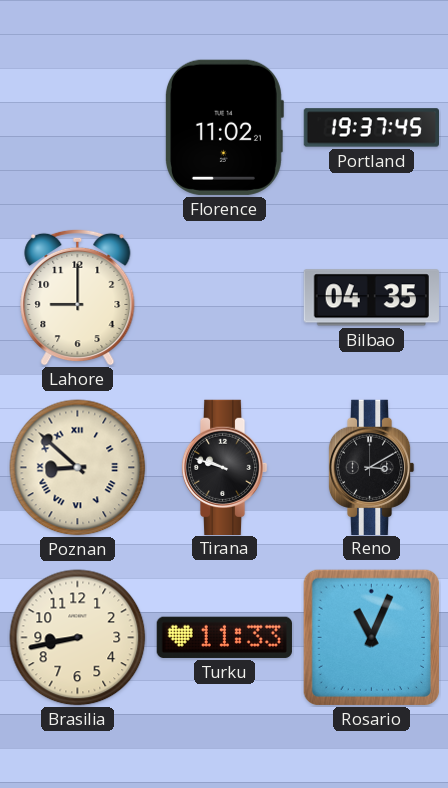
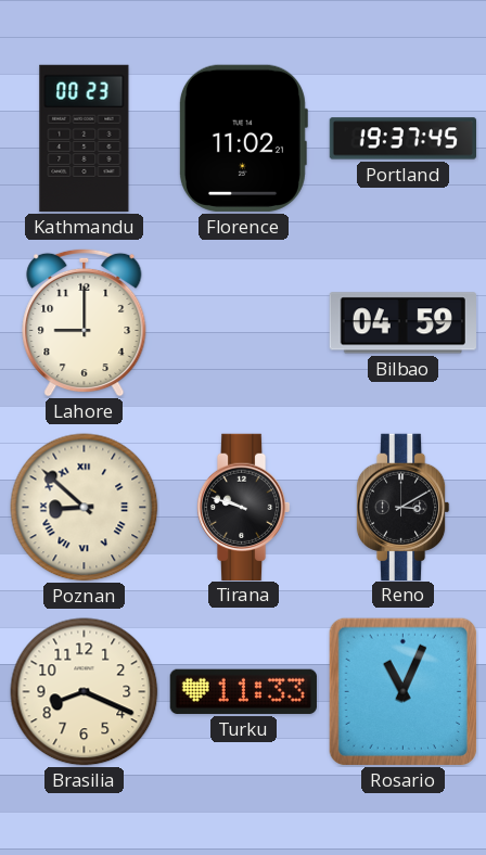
Kathmandu: none -> 00:23
Bilbao: 04:35 -> 04:59
Brasilia: 8:43 -> 8:19
